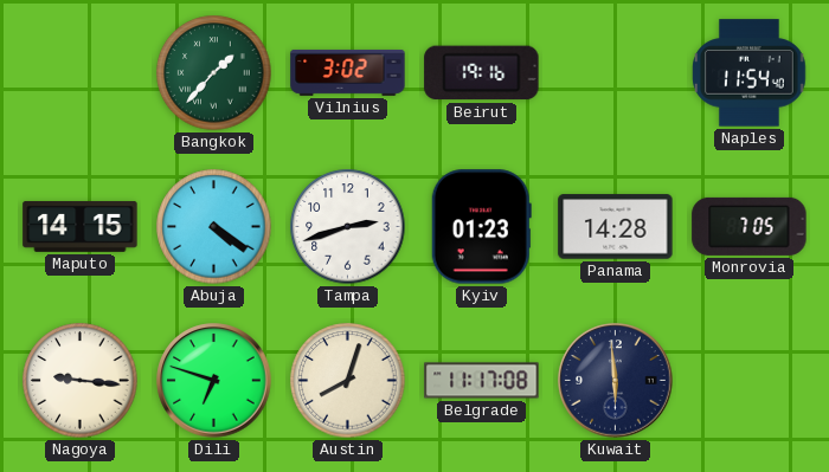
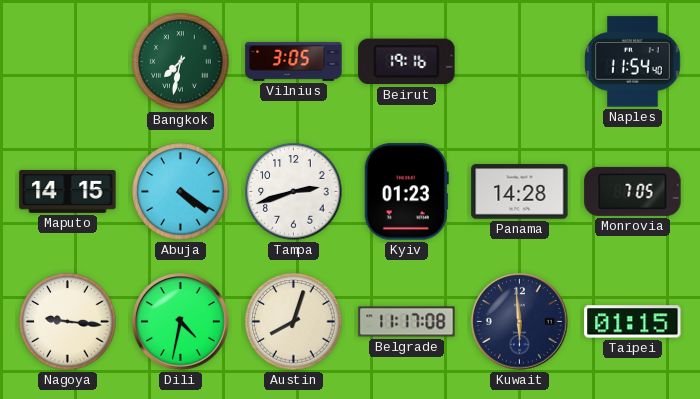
Bangkok: 1:37 -> 7:32
Vilnius: 3:02 -> 3:05
Dili: 6:48 -> 4:32
Taipei: none -> 01:15
